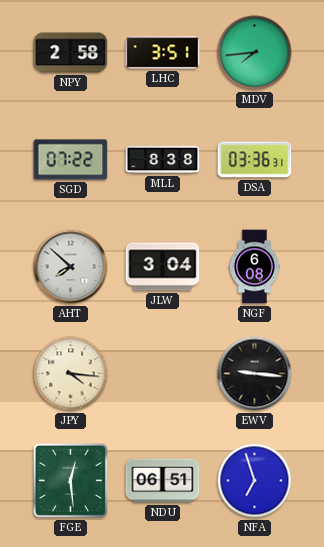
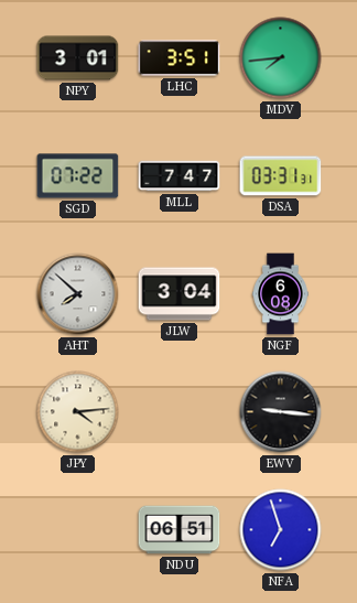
NPY: 2:58 -> 3:01
MLL: 8:38 -> 7:47
DSA: 03:36 -> 03:31
JPY: 4:16 -> 4:14
FGE: 12:29 -> none
